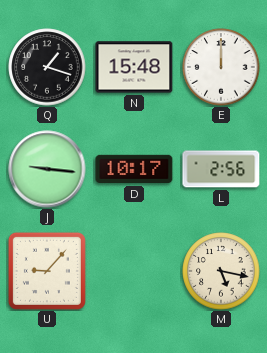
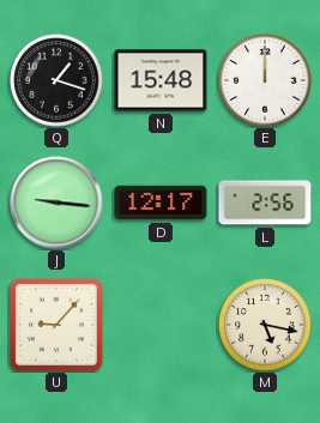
D: 10:17 -> 12:17
